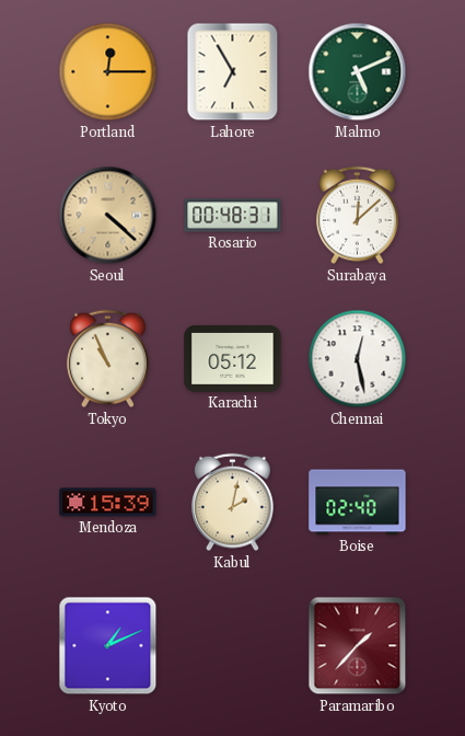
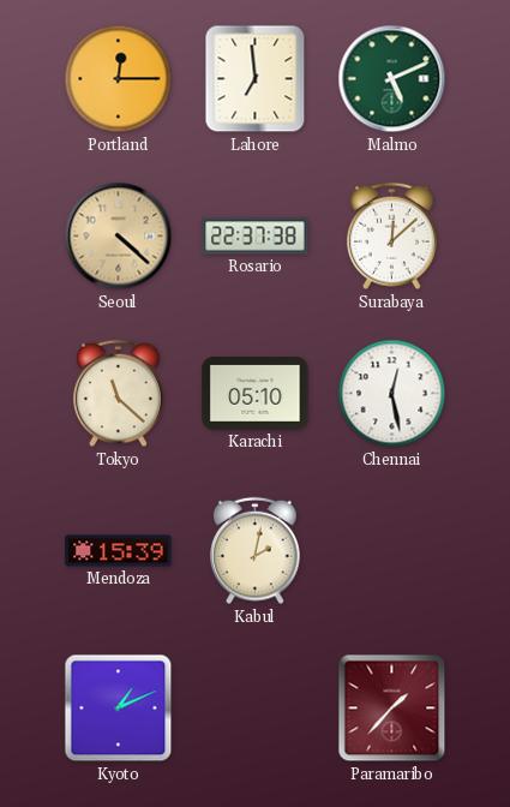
Lahore: 6:55 -> 6:59
Rosario: 00:48 -> 22:37
Tokyo: 10:56 -> 11:22
Karachi: 05:12 -> 05:10
Boise: 02:40 -> none
